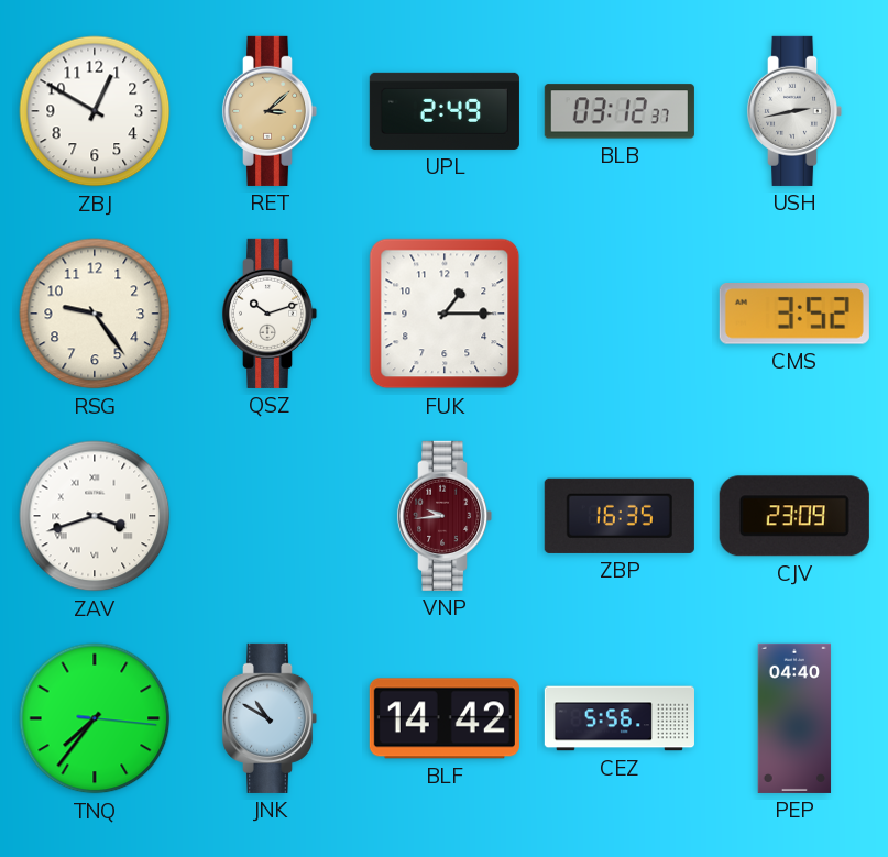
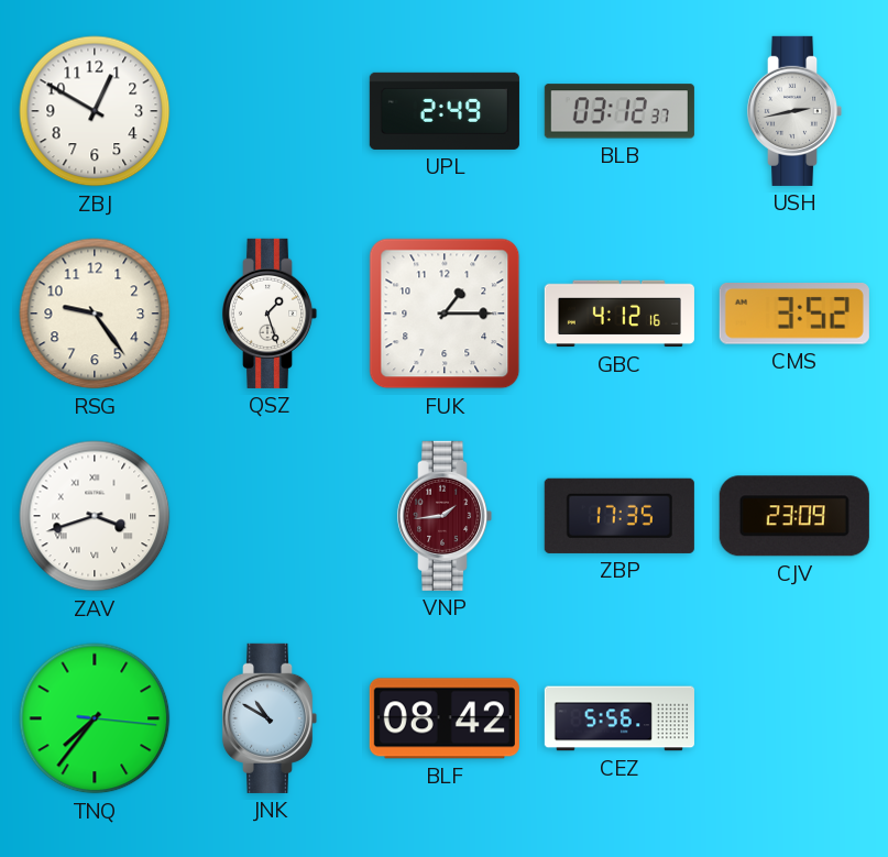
RET: 3:08 -> none
QSZ: 10:12 -> 1:27
GBC: none -> 4:12
VNP: 9:44 -> 1:44
ZBP: 16:35 -> 17:35
BLF: 14:42 -> 08:42
PEP: 04:40 -> none
